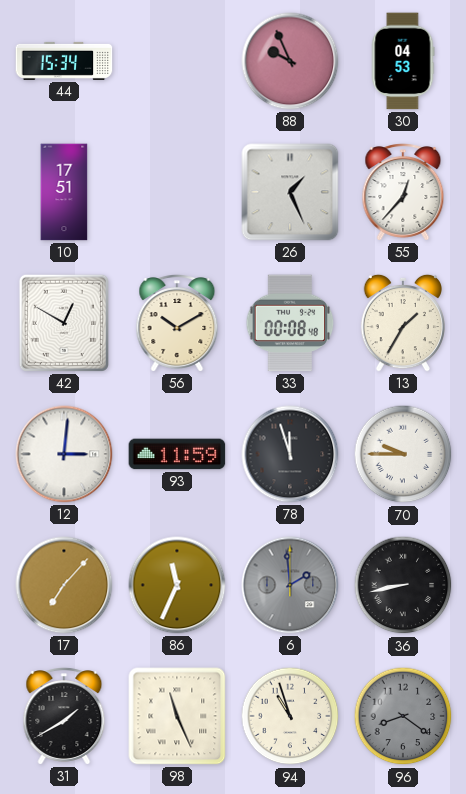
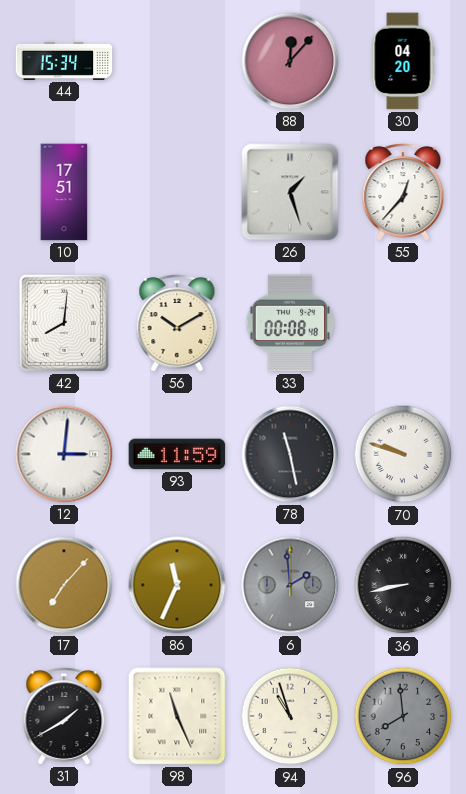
88: 9:56 -> 12:07
30: 04:53 -> 04:20
26: 1:26 -> 1:27
42: 12:50 -> 8:01
13: 1:35 -> none
78: 11:57 -> 11:28
70: 9:45 -> 9:48
96: 8:21 -> 7:59
